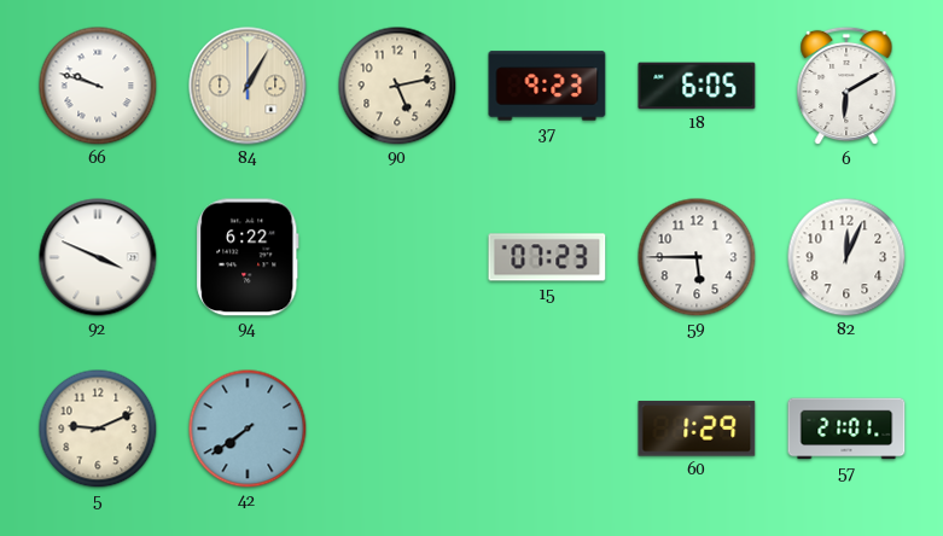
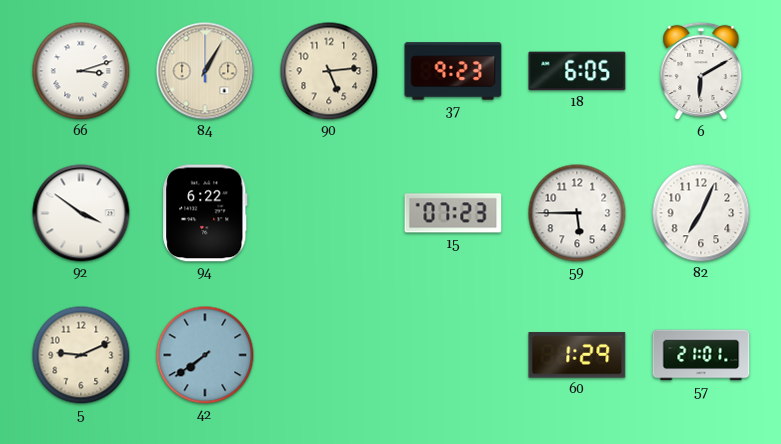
66: 9:48 -> 3:12
90: 5:13 -> 5:14
92: 3:49 -> 3:51
82: 12:04 -> 7:04
